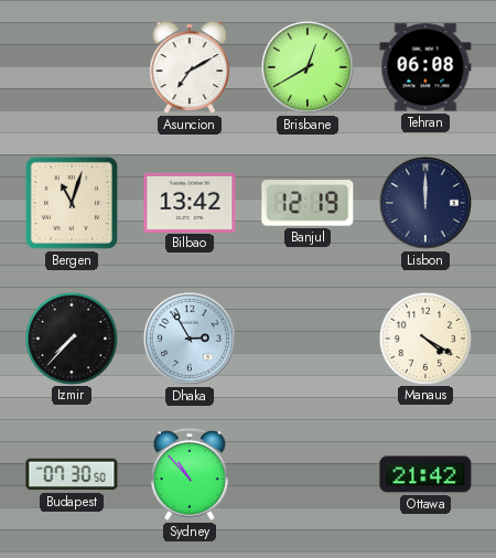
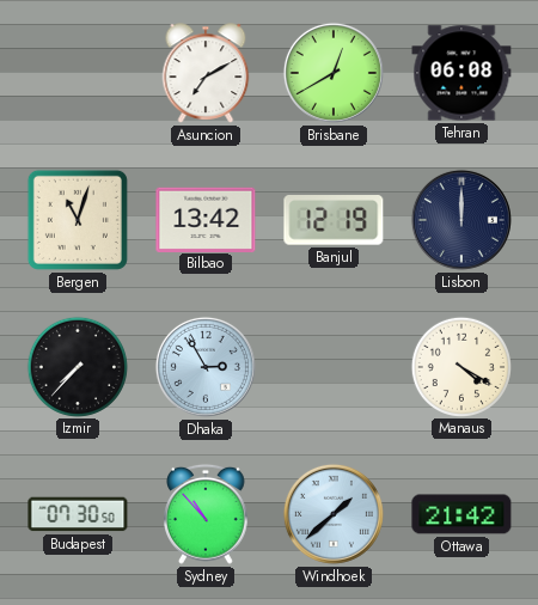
Windhoek: none -> 1:38
